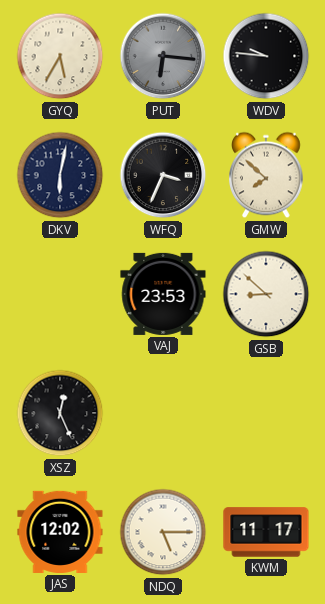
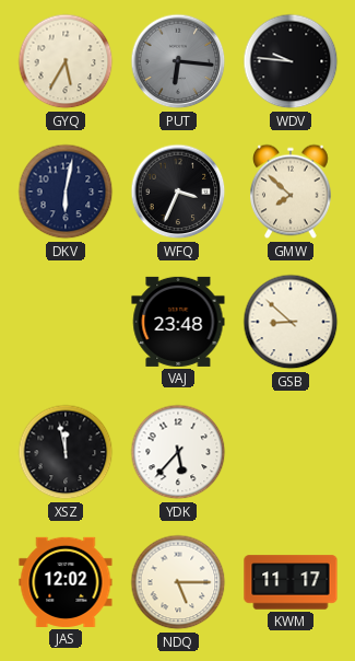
VAJ: 23:53 -> 23:48
XSZ: 12:26 -> 11:58
YDK: none -> 5:37
